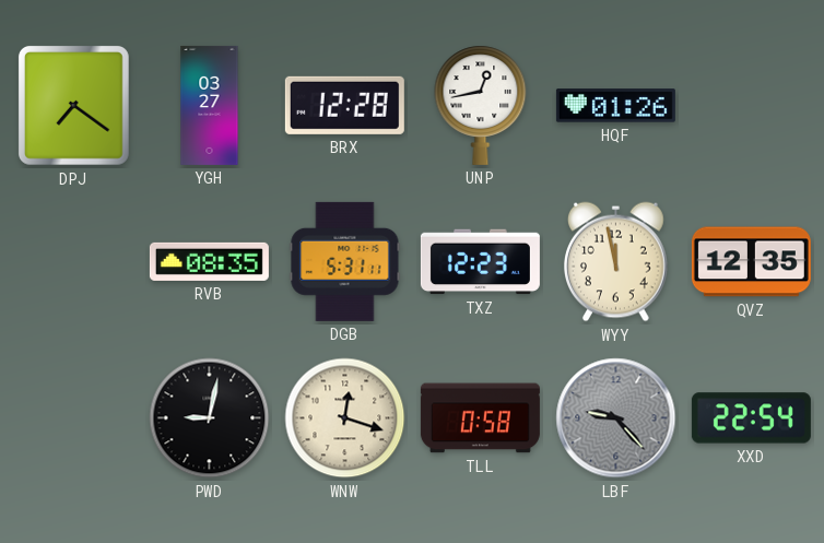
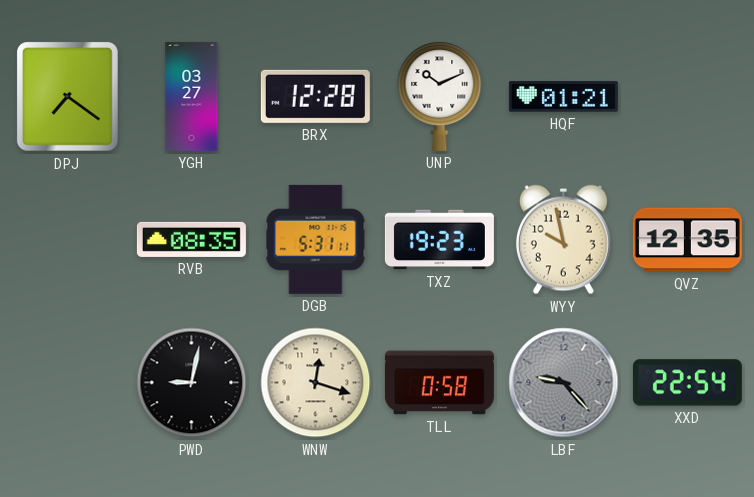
UNP: 12:43 -> 10:11
HQF: 01:26 -> 01:21
TXZ: 12:23 -> 19:23
WYY: 11:58 -> 9:58
